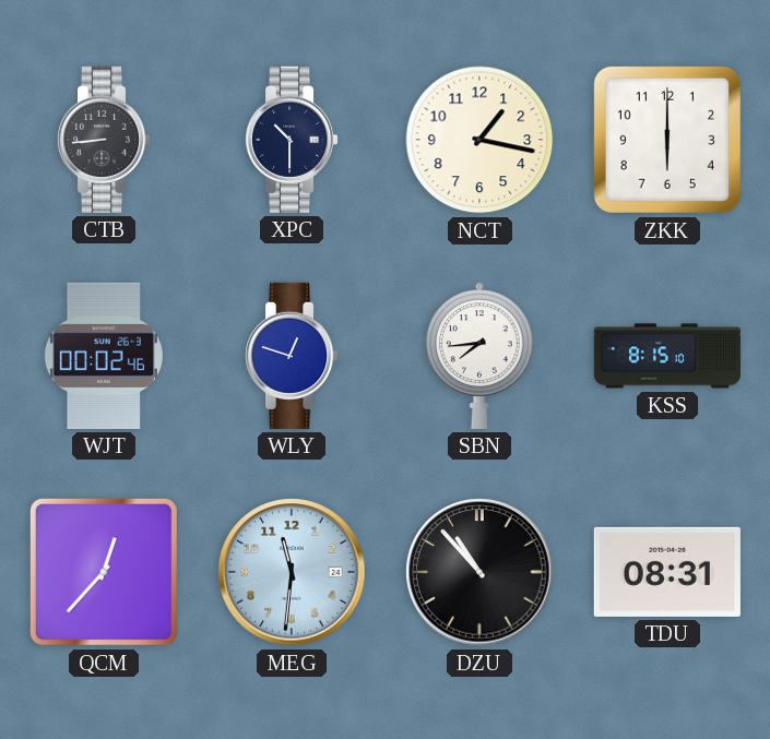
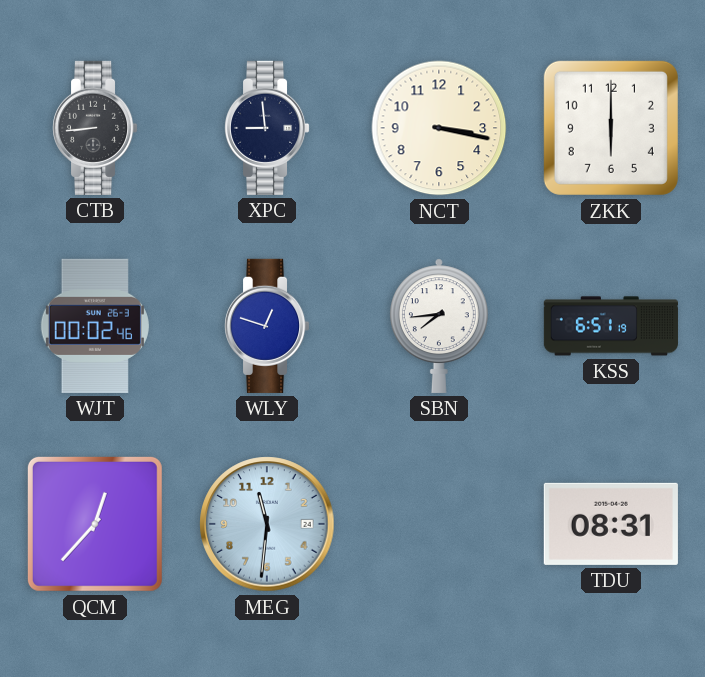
XPC: 10:30 -> 8:59
NCT: 1:17 -> 3:17
KSS: 8:15 -> 6:51
DZU: 10:53 -> none
